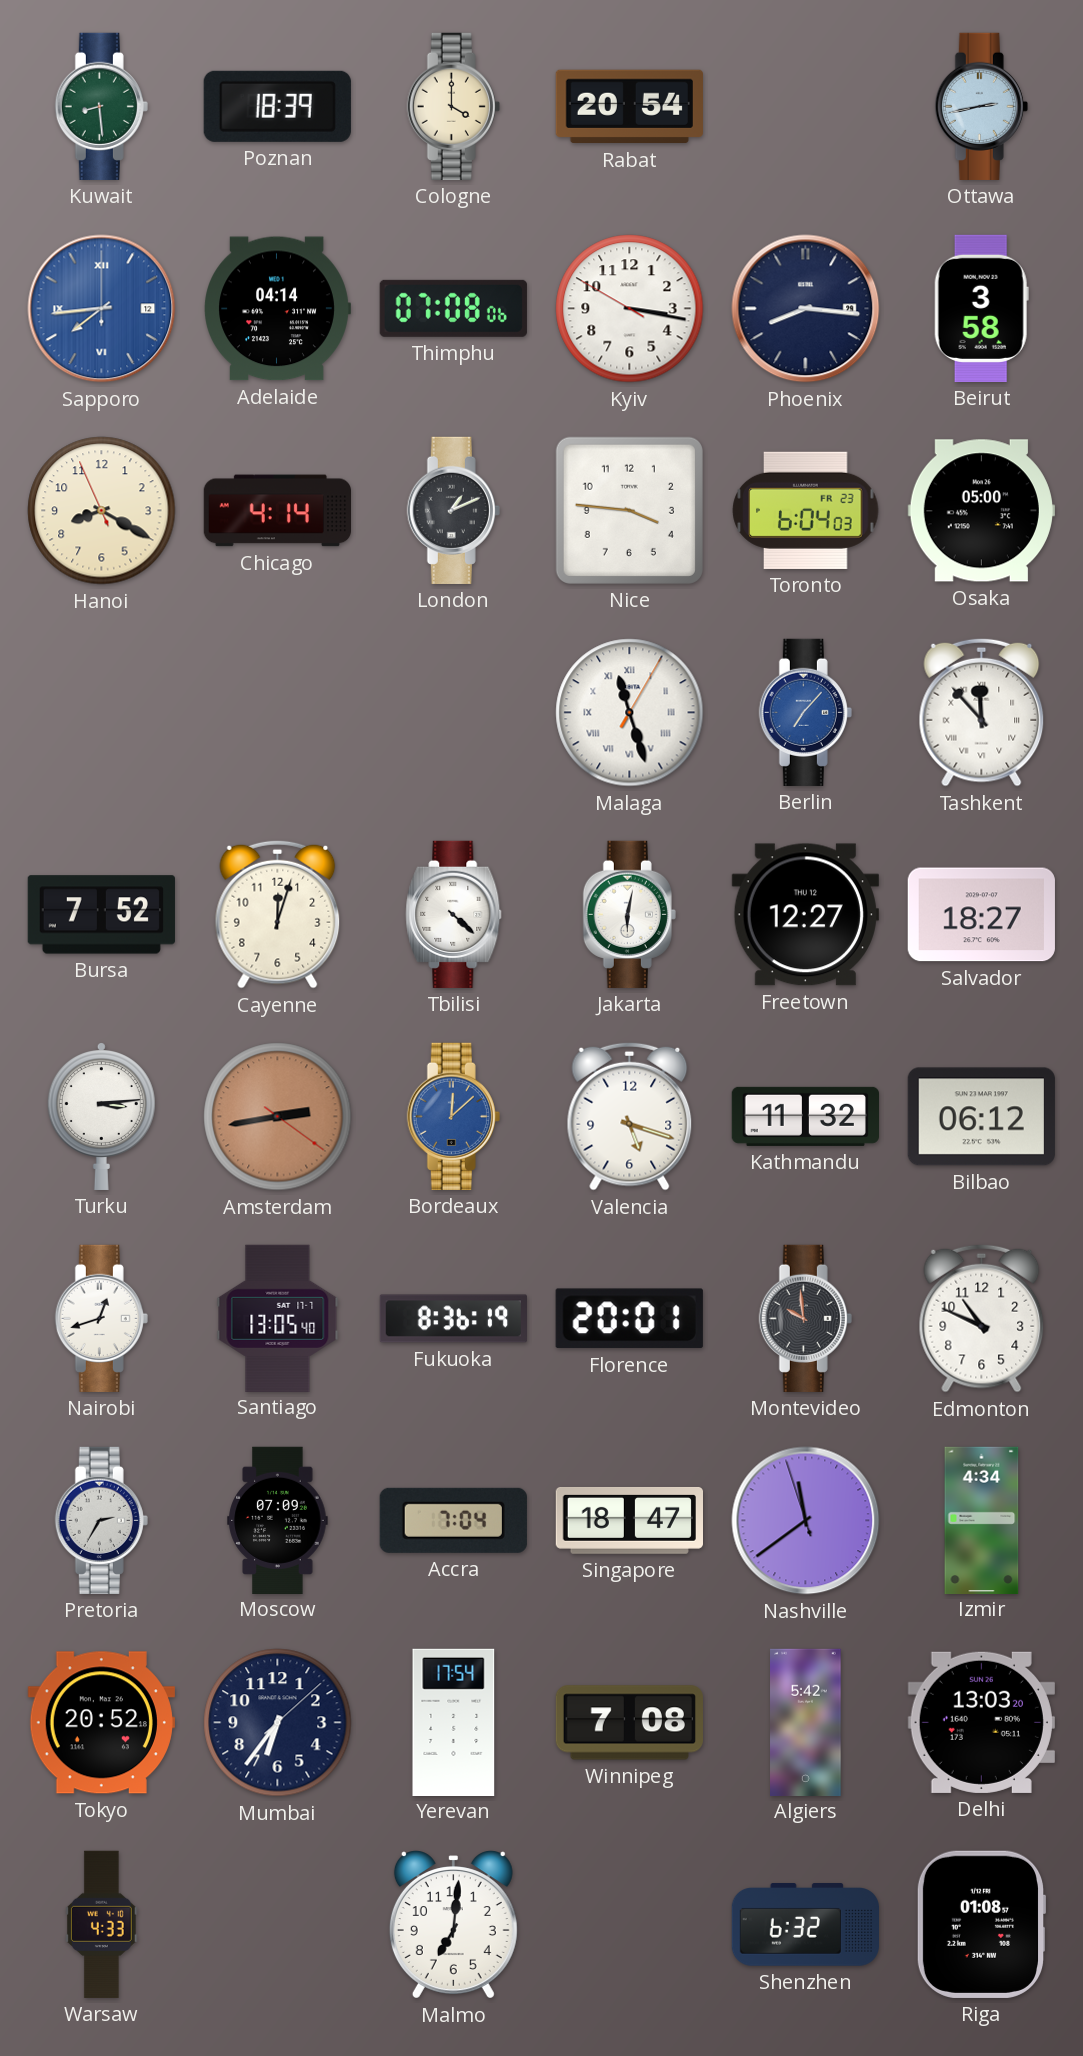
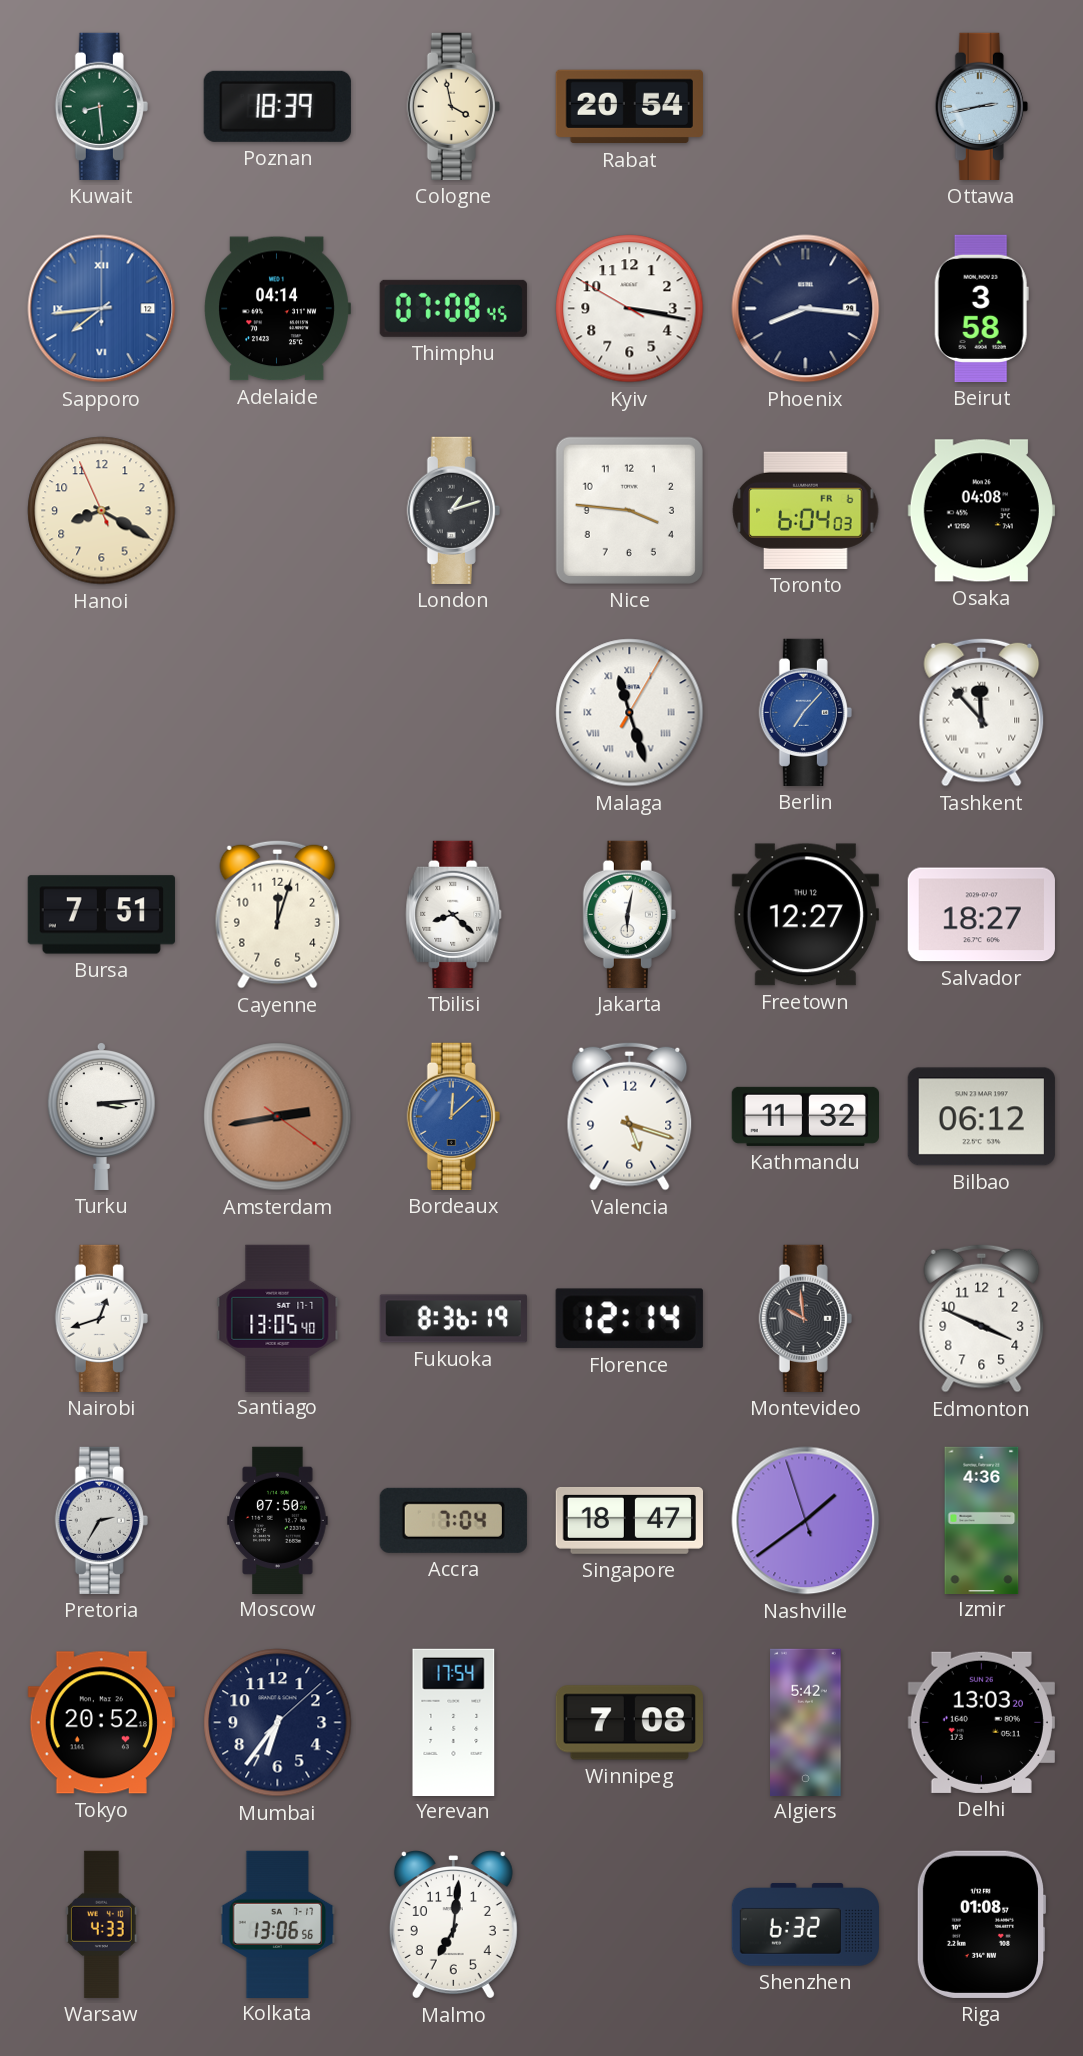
Cologne: 4:00 -> 3:58
Thimphu: 07:08:06 -> 07:08:45
Chicago: 4:14 -> none
London: 1:11 -> 1:12
Toronto date: FR 23 -> FR 6
Osaka: 05:00 -> 04:08
Bursa: 7:52 -> 7:51
Tbilisi: 4:22 -> 8:22
Florence: 20:01 -> 12:14
Edmonton: 10:49 -> 3:49
Moscow: 07:09 -> 07:50
Nashville: 11:38 -> 1:38
Izmir: 4:34 -> 4:36
Kolkata: none -> 13:06
